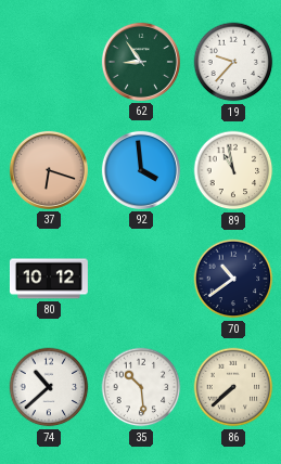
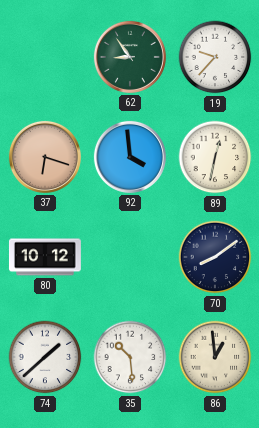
89: 10:58 -> 12:32
70: 10:39 -> 8:09
74: 10:38 -> 1:38
86: 7:38 -> 12:59
